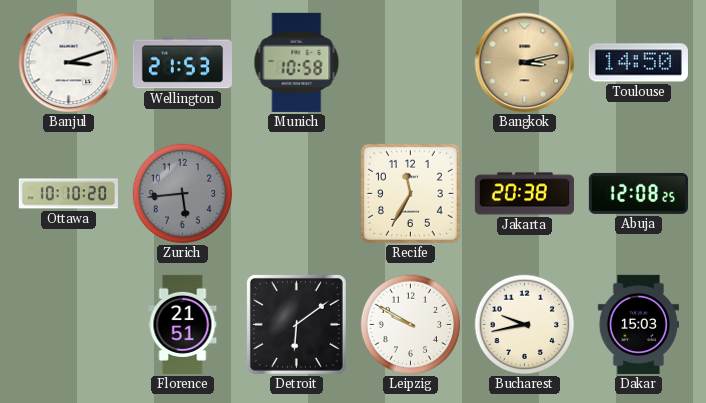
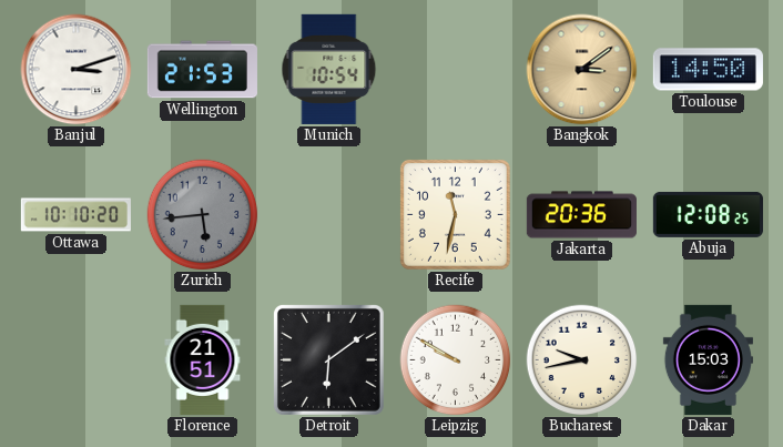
Munich: 10:58 -> 10:54
Bangkok: 3:13 -> 3:09
Recife: 11:35 -> 11:32
Jakarta: 20:38 -> 20:36
